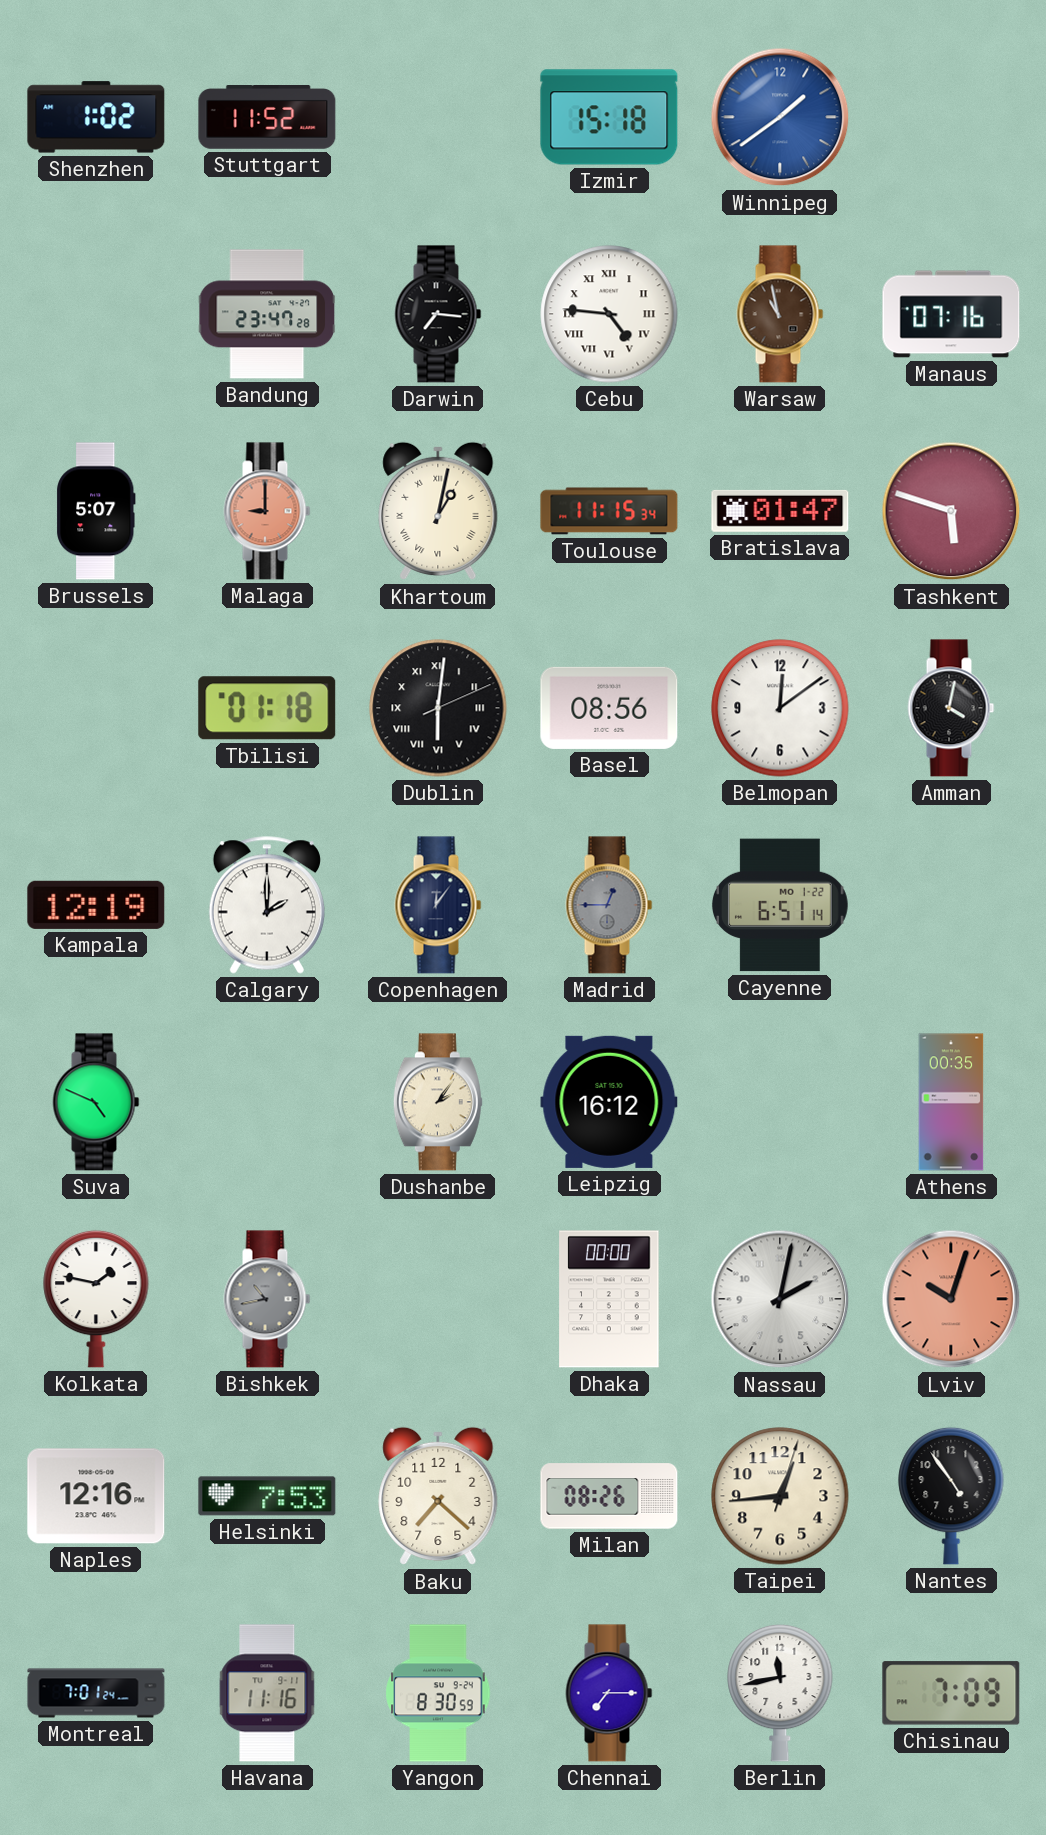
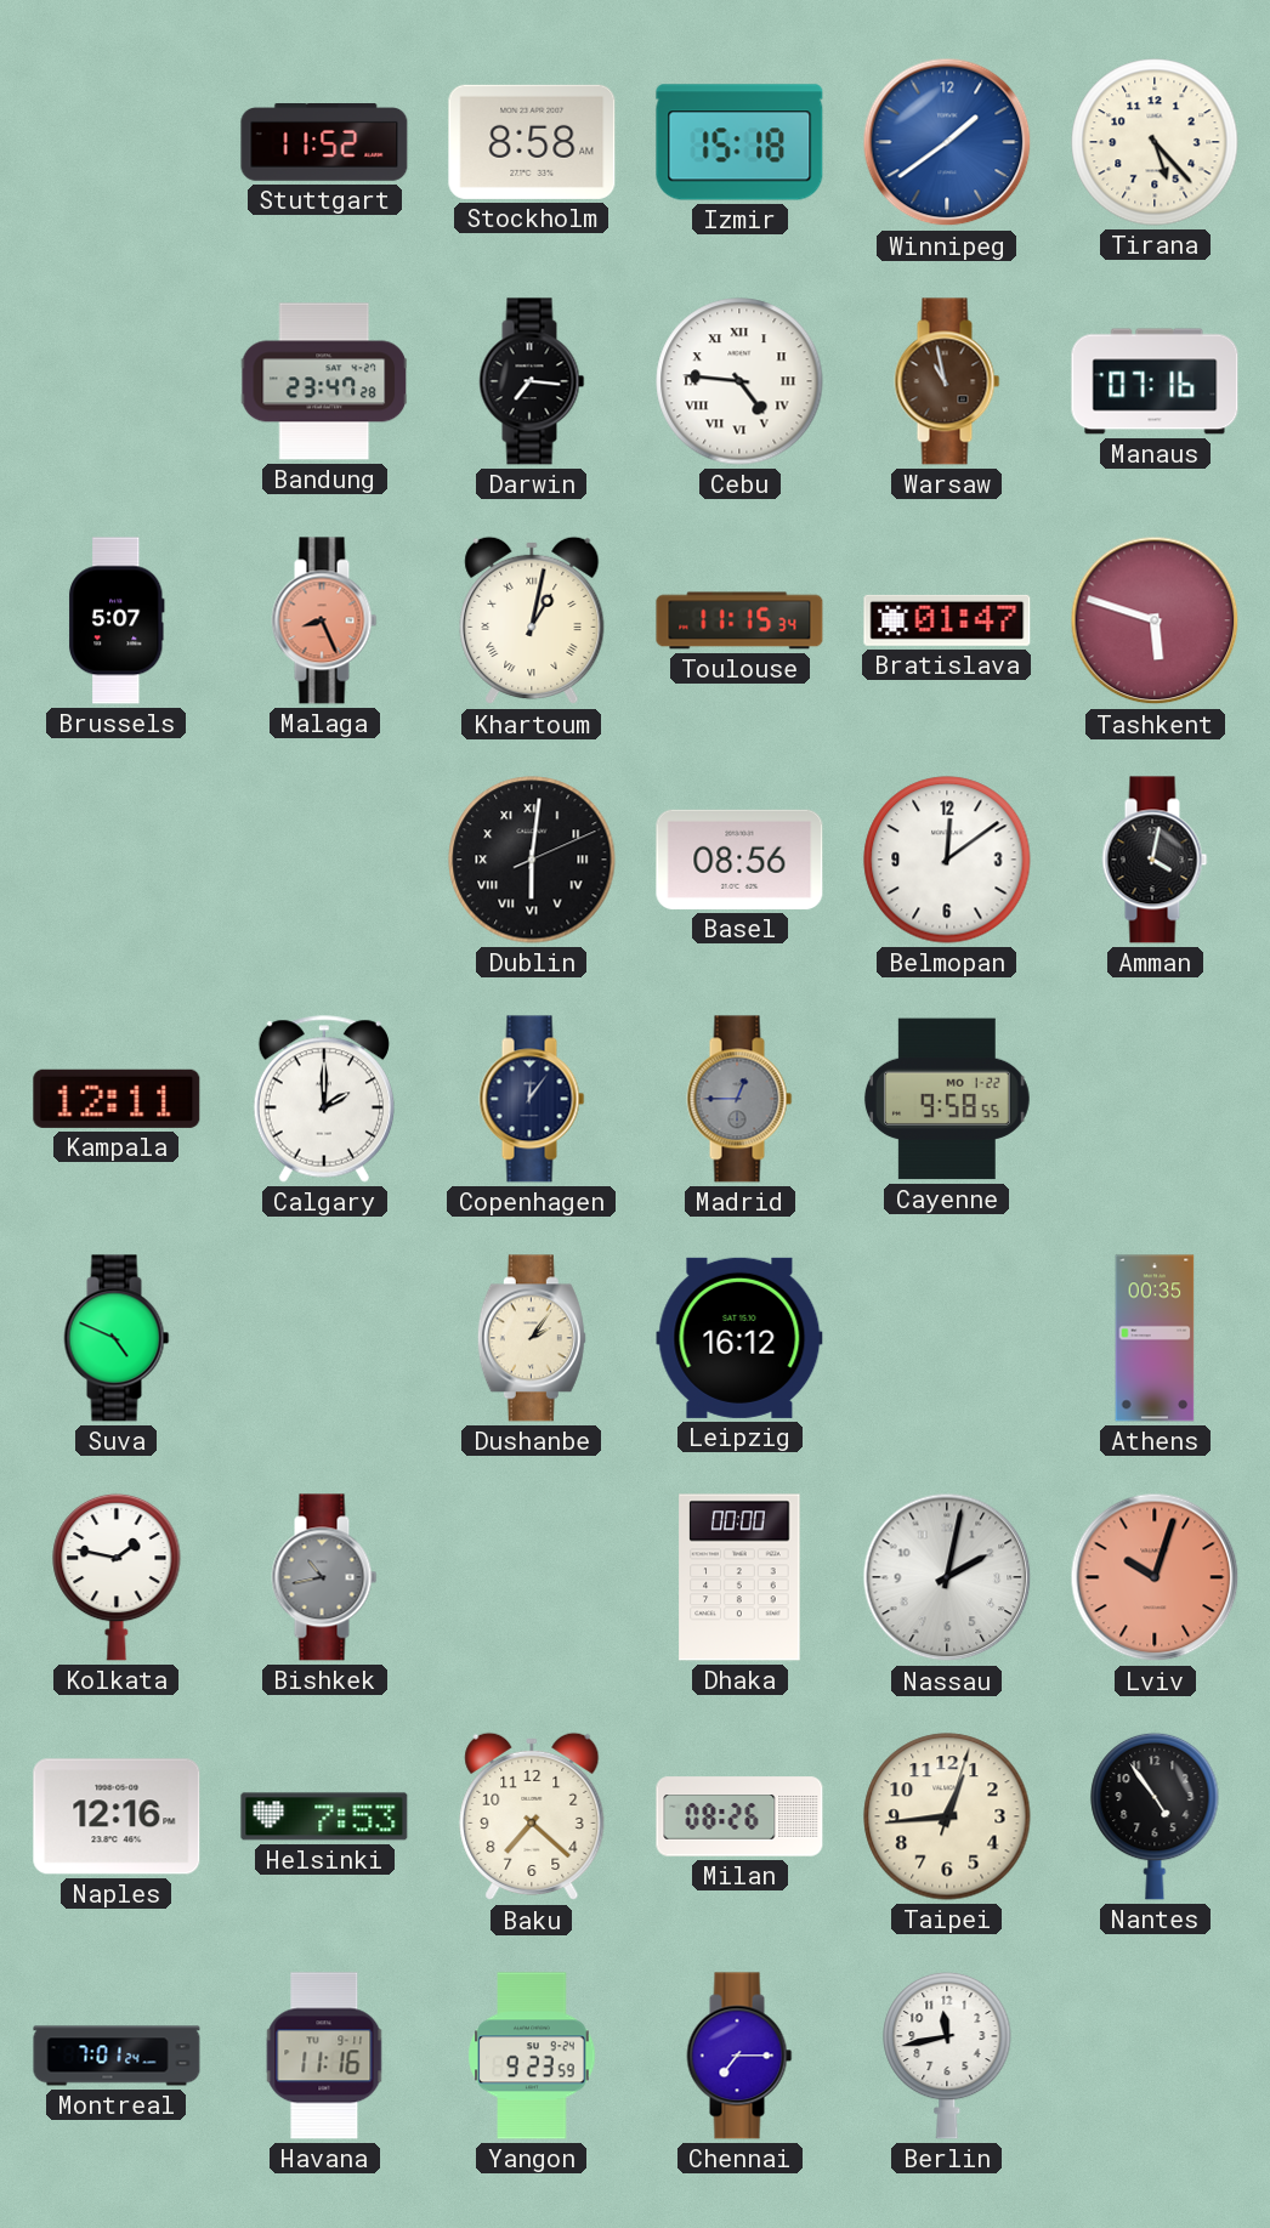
Shenzhen: 1:02 -> none
Stockholm: none -> 8:58
Tirana: none -> 5:23
Malaga: 9:00 -> 8:26
Tbilisi: 01:18 -> none
Kampala: 12:19 -> 12:11
Cayenne: 6:51 -> 9:58
Yangon: 8:30 -> 9:23
Chisinau: 7:09 -> none
